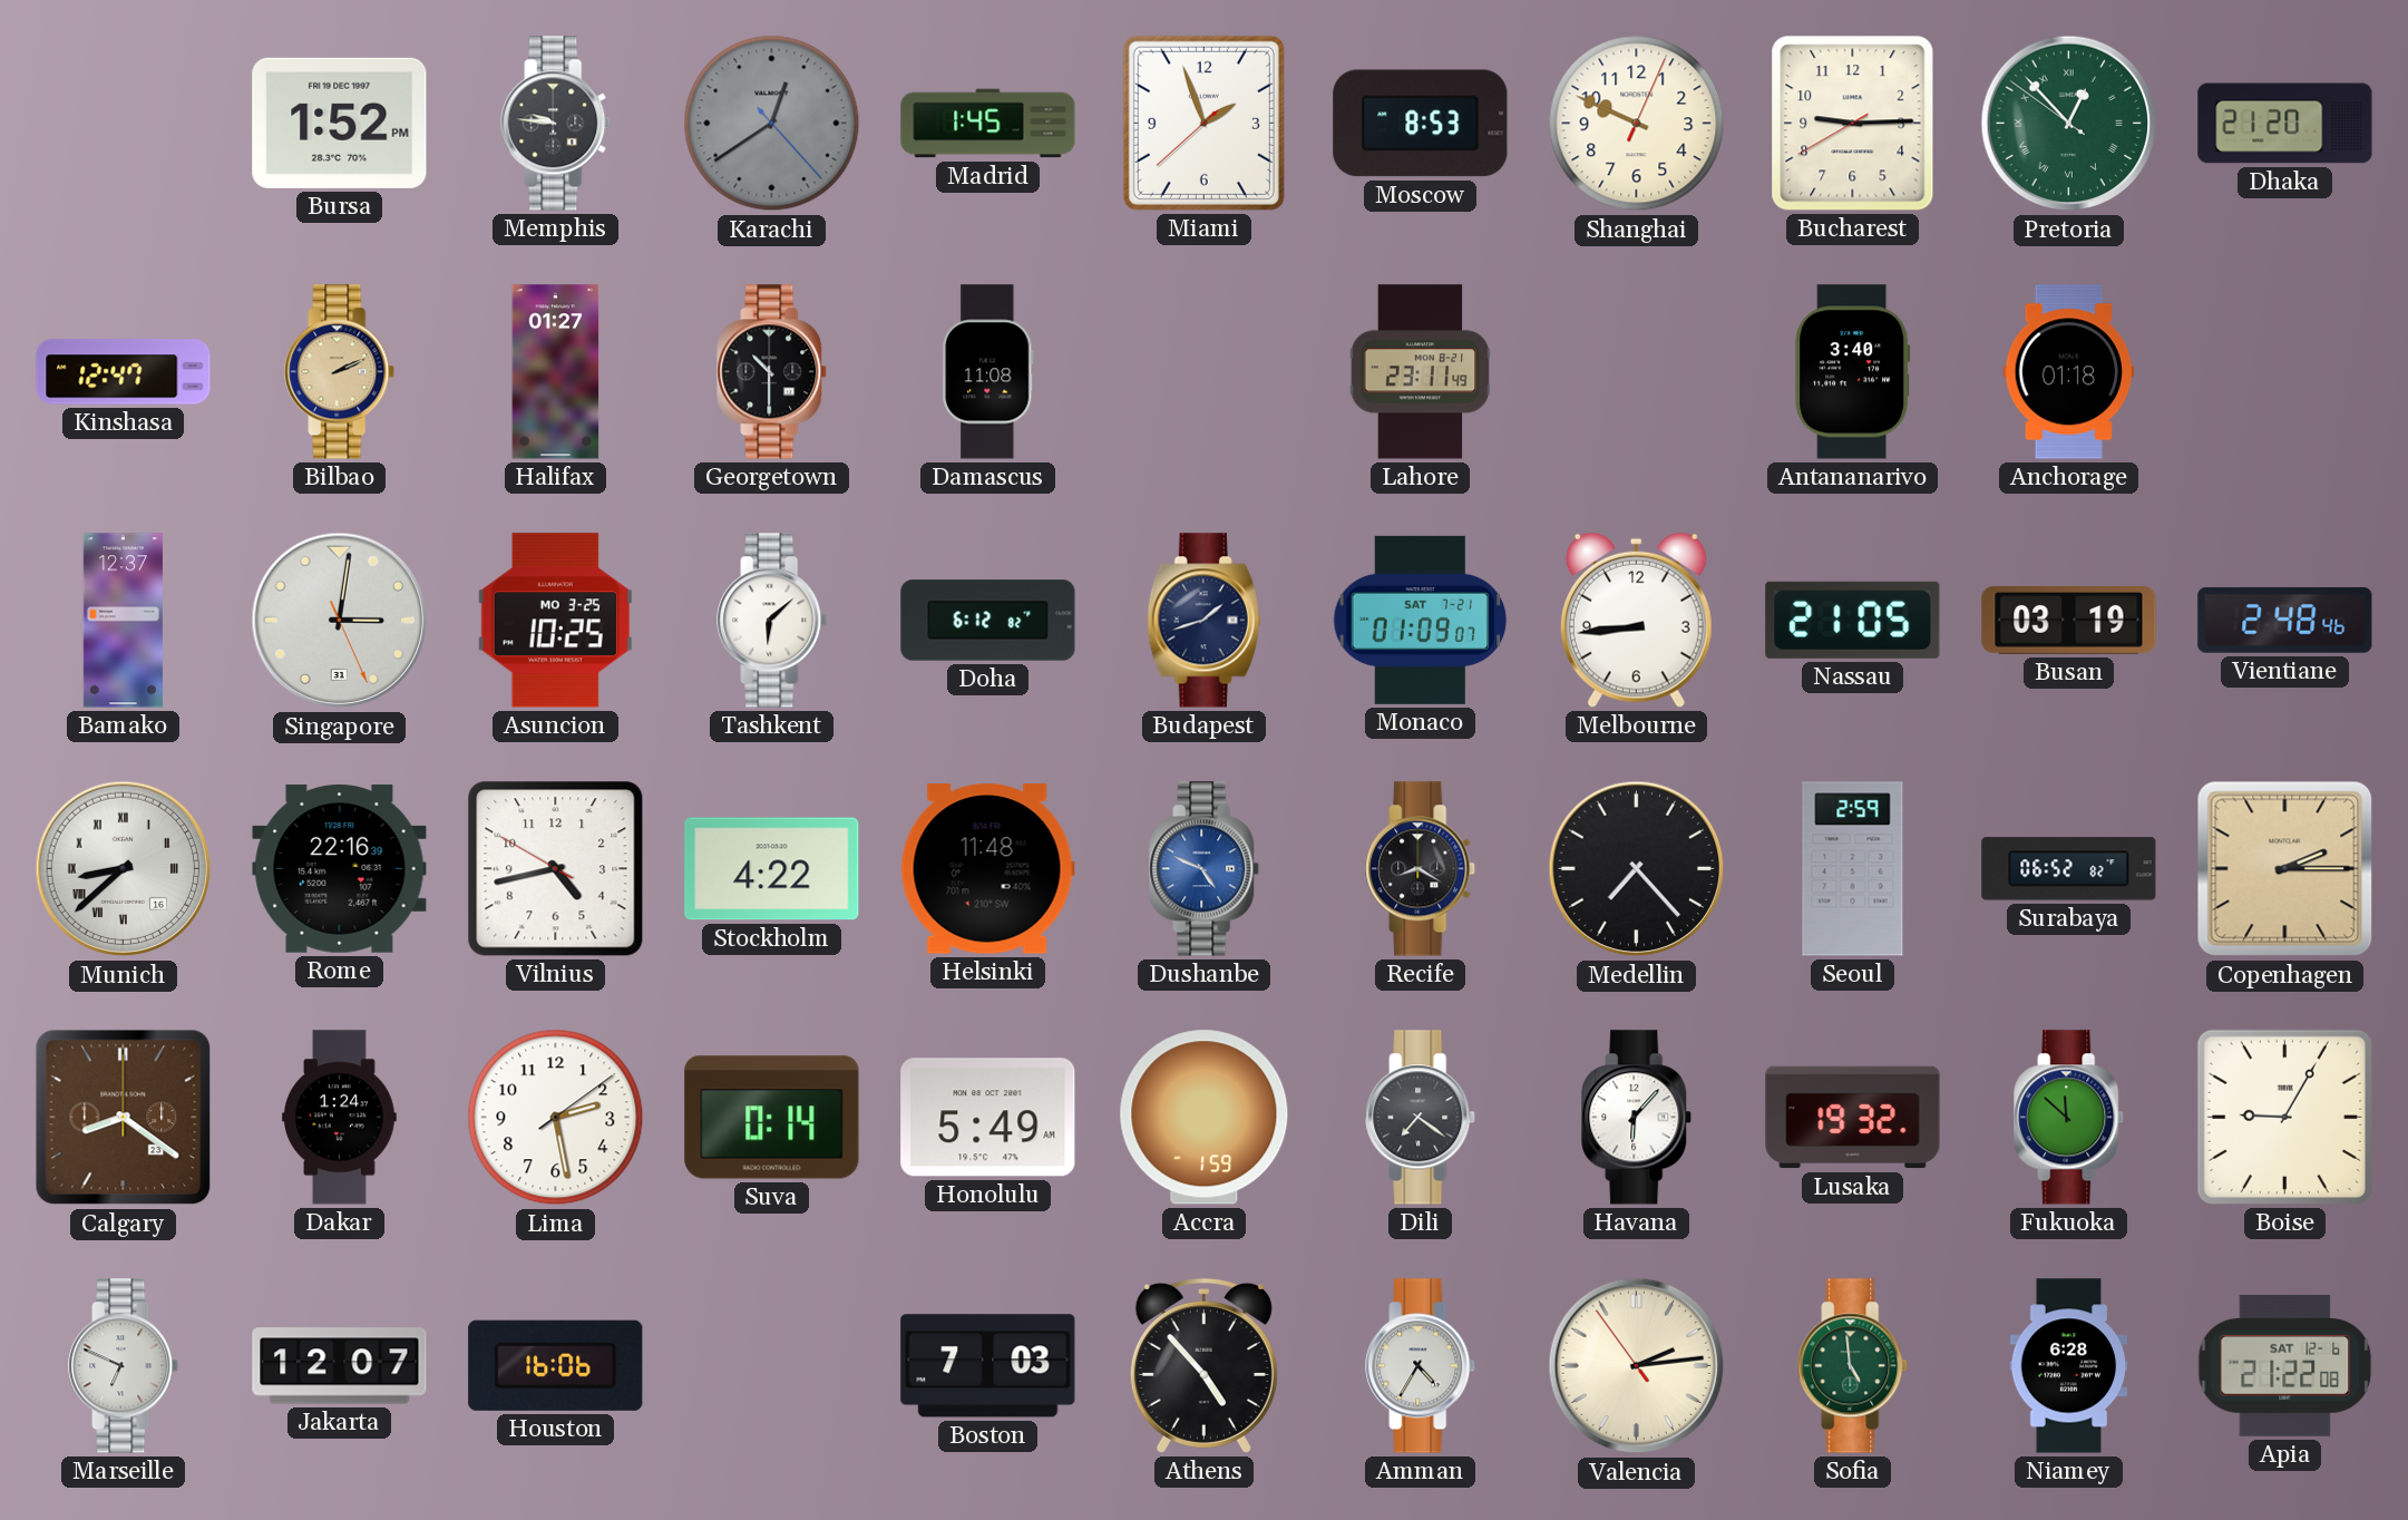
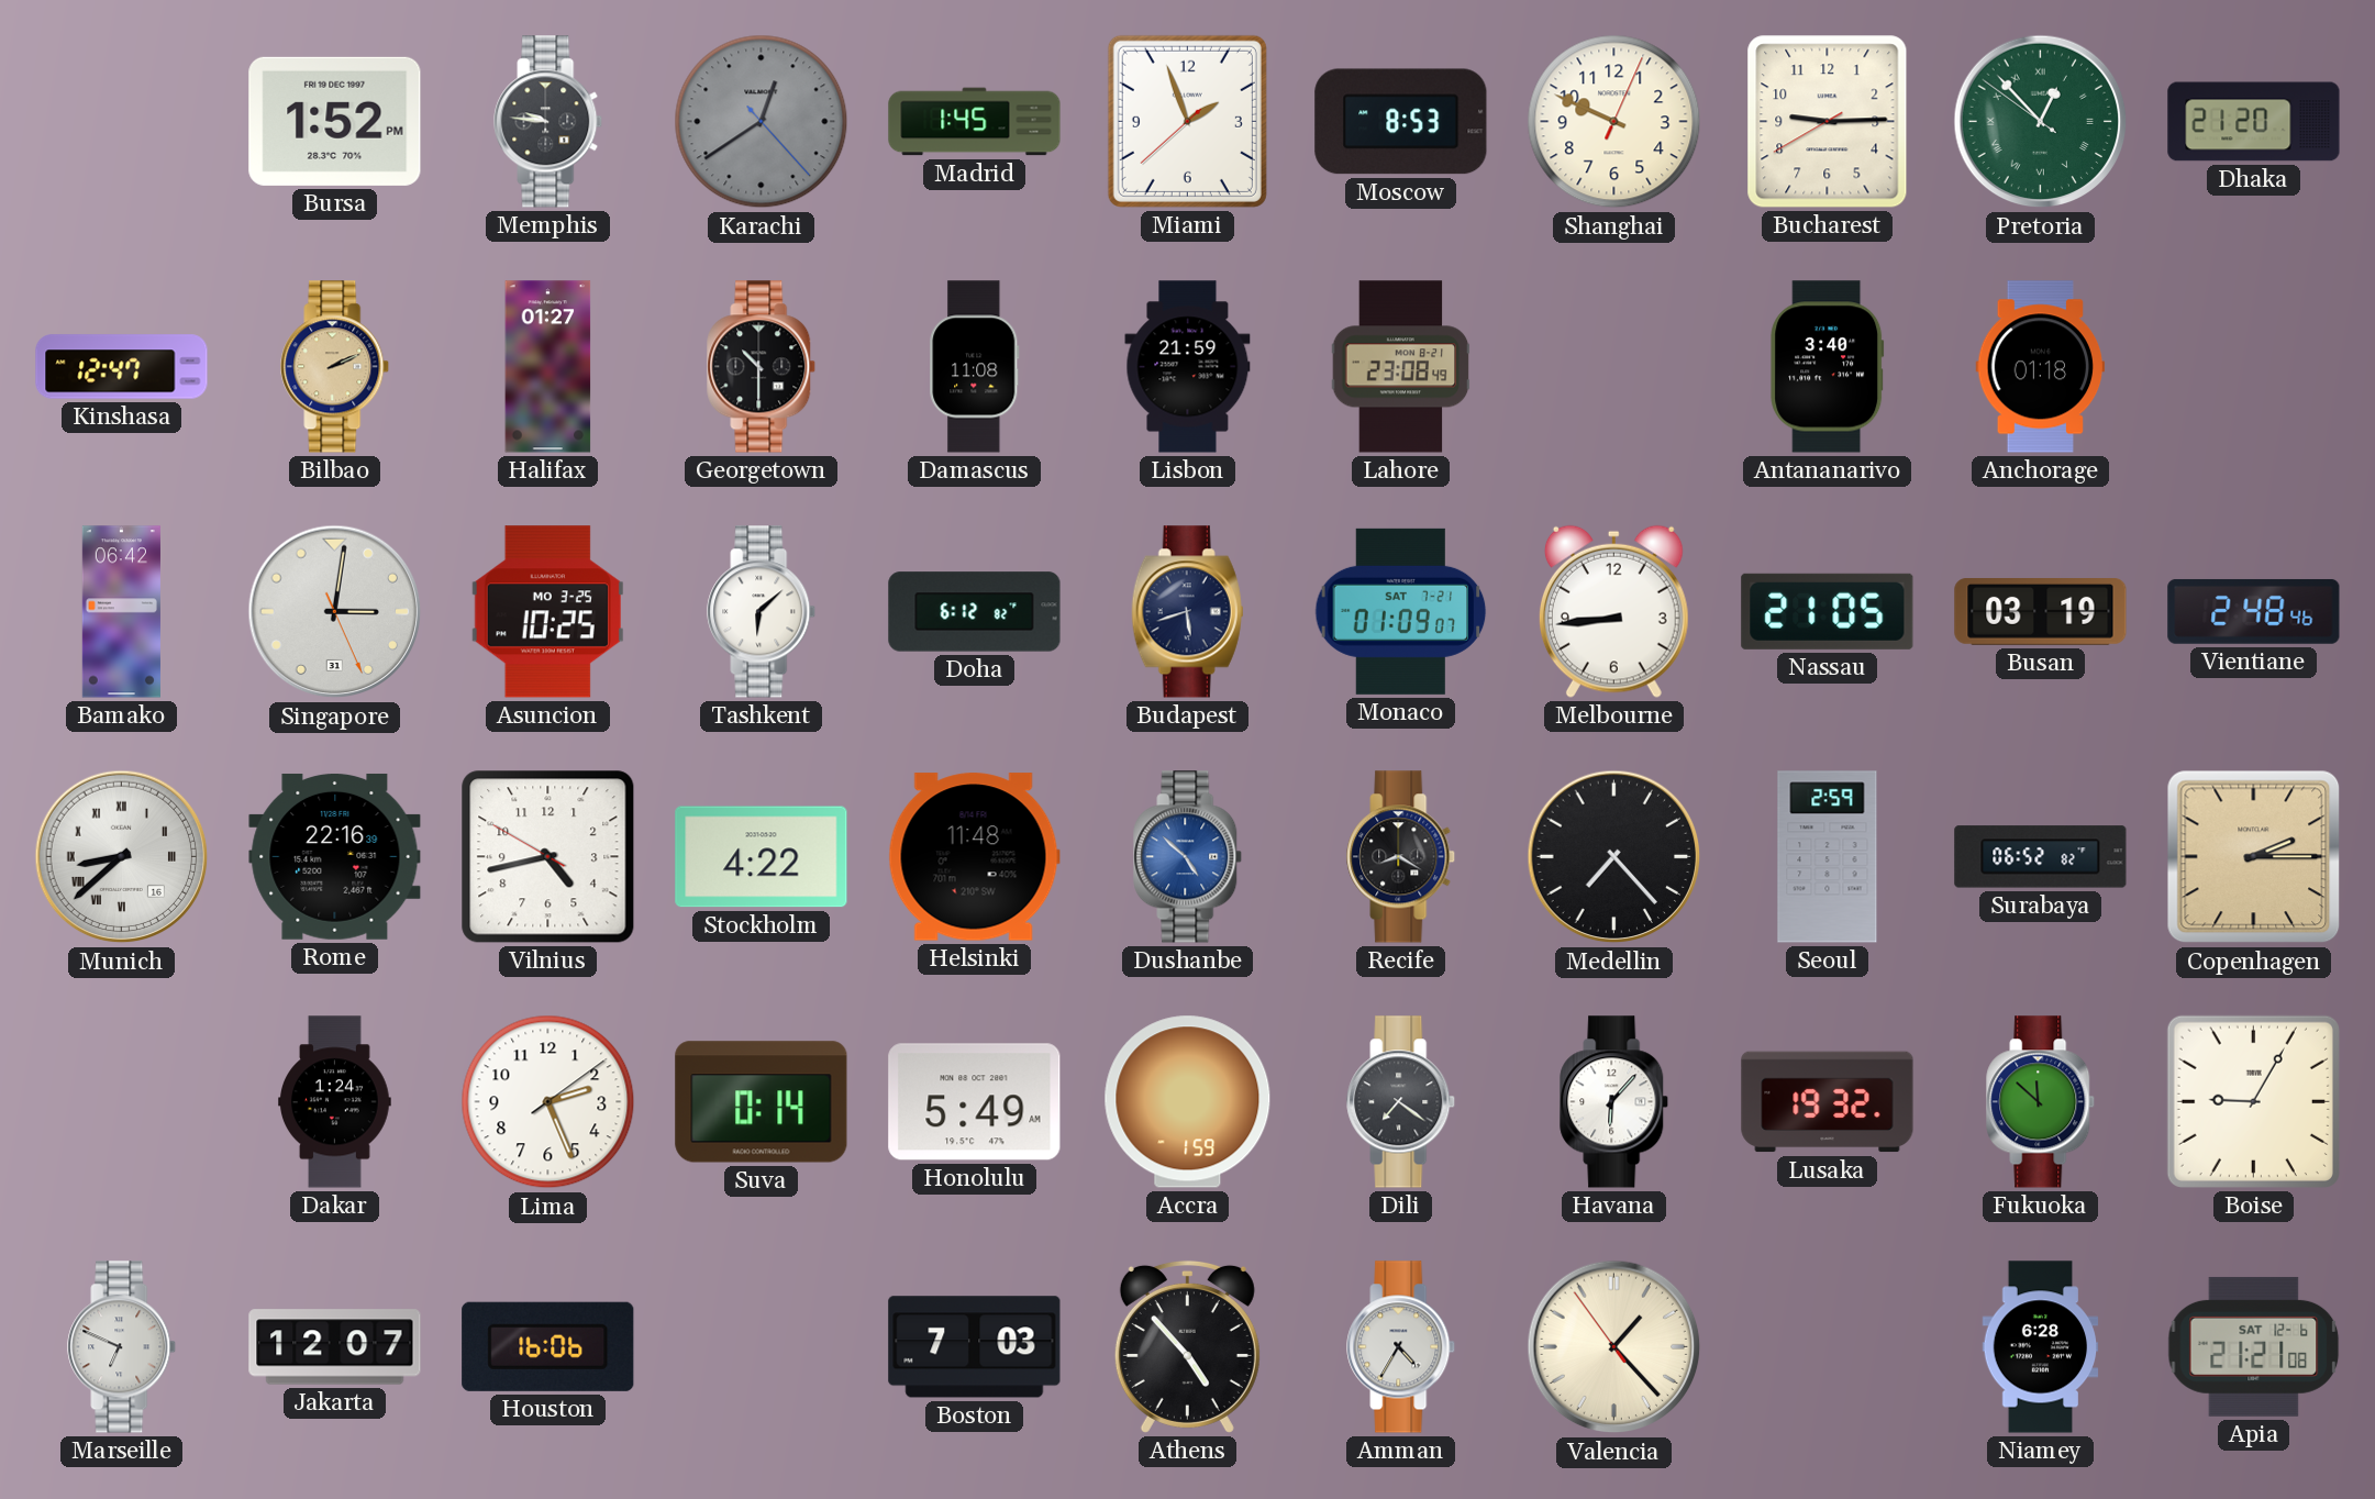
Lisbon: none -> 21:59
Lahore: 23:11 -> 23:08
Bamako: 12:37 -> 06:42
Budapest: 1:42 -> 5:42
Dushanbe: 4:49 -> 4:52
Calgary: 8:21 -> none
Lima: 2:28 -> 2:26
Valencia: 2:13 -> 1:22
Sofia: 4:59 -> none
Apia: 21:22 -> 21:21
